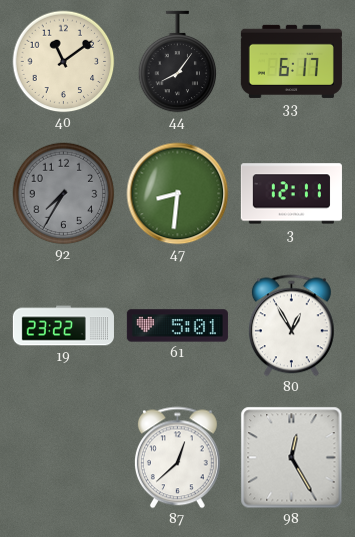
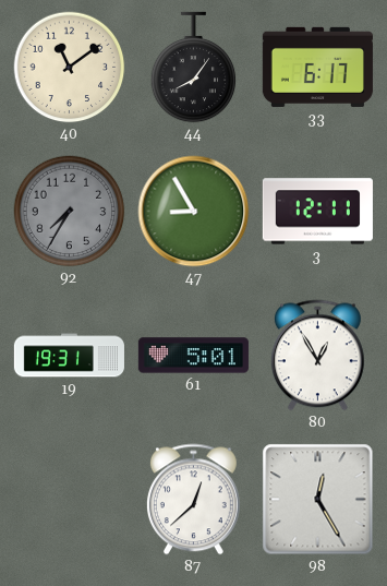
47: 8:31 -> 8:55
19: 23:22 -> 19:31
